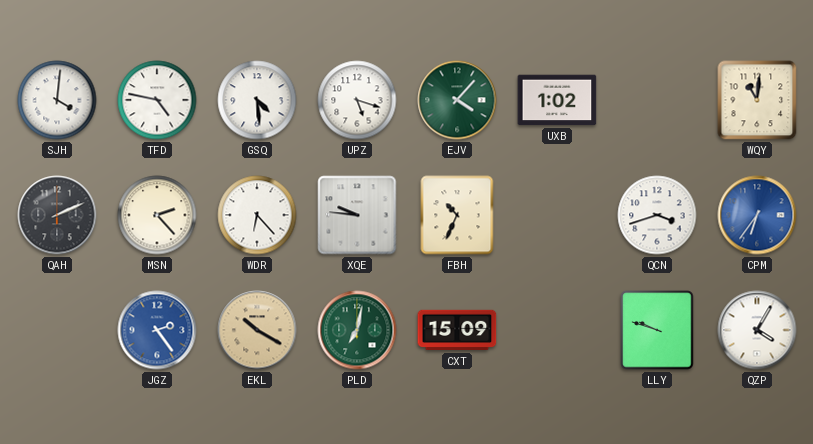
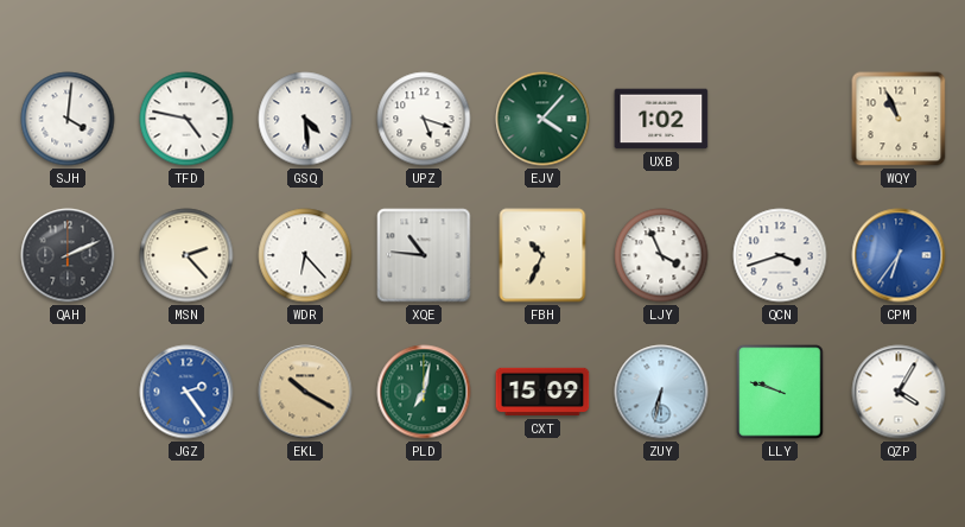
WQY: 11:01 -> 10:56
XQE: 9:46 -> 10:46
LJY: none -> 3:56
ZUY: none -> 6:32
